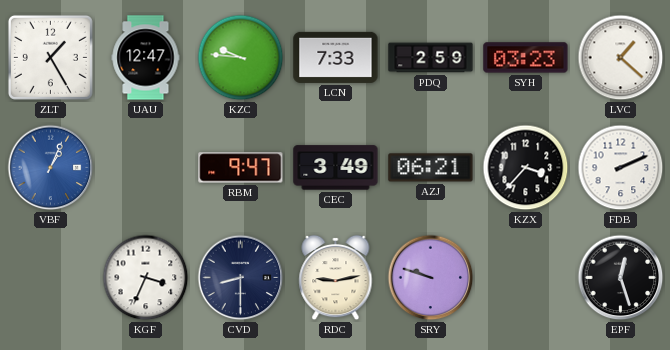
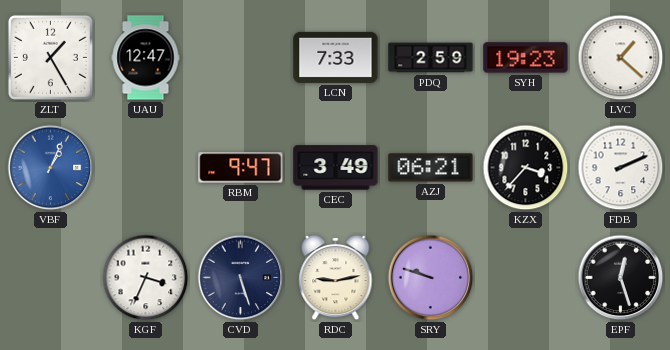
KZC: 9:46 -> none
SYH: 03:23 -> 19:23
CVD: 8:30 -> 5:27
